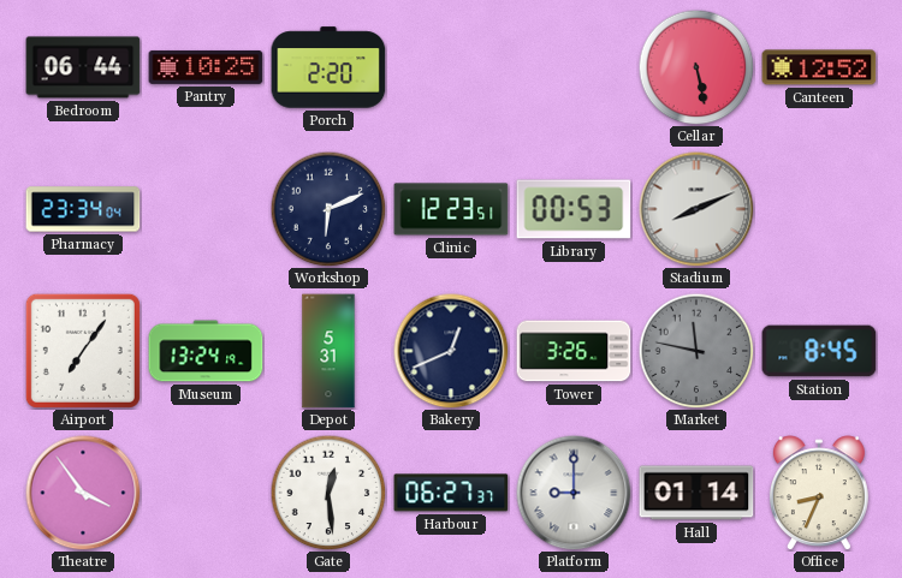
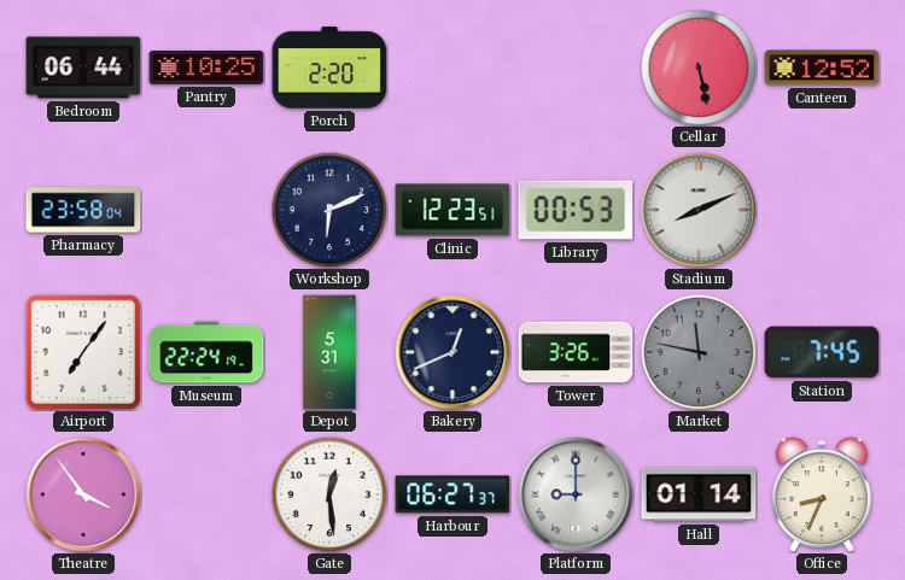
Pharmacy: 23:34 -> 23:58
Museum: 13:24 -> 22:24
Station: 8:45 -> 7:45
